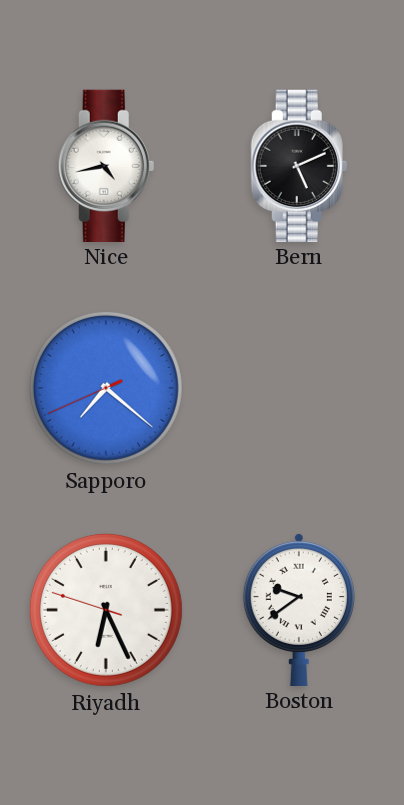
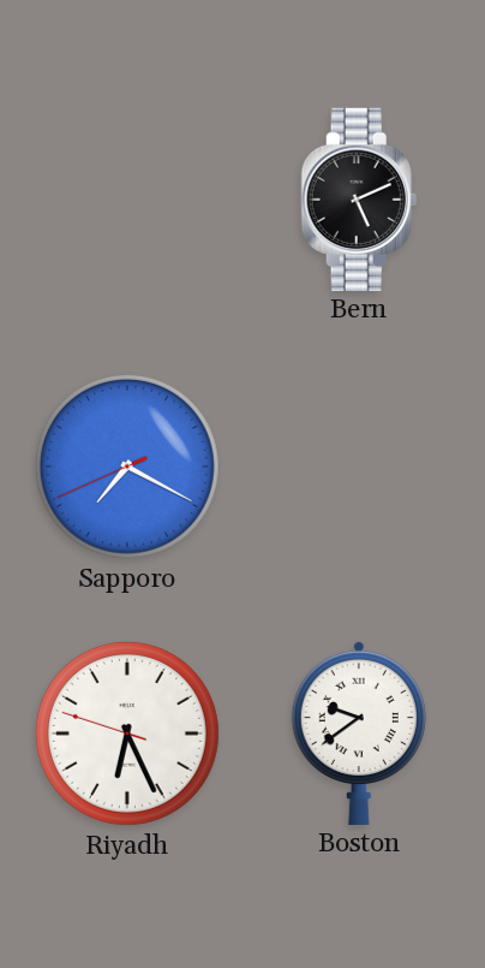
Nice: 4:43 -> none
Sapporo: 7:21 -> 7:19
